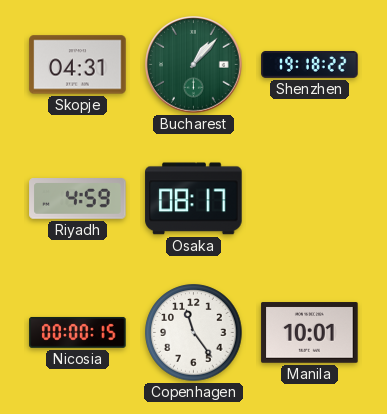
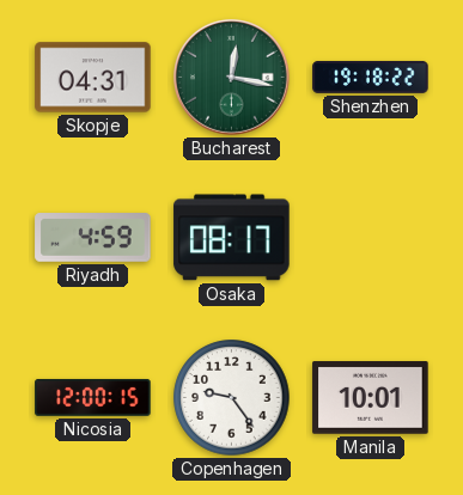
Bucharest: 1:07 -> 12:17
Nicosia: 00:00 -> 12:00
Copenhagen: 11:24 -> 9:24
